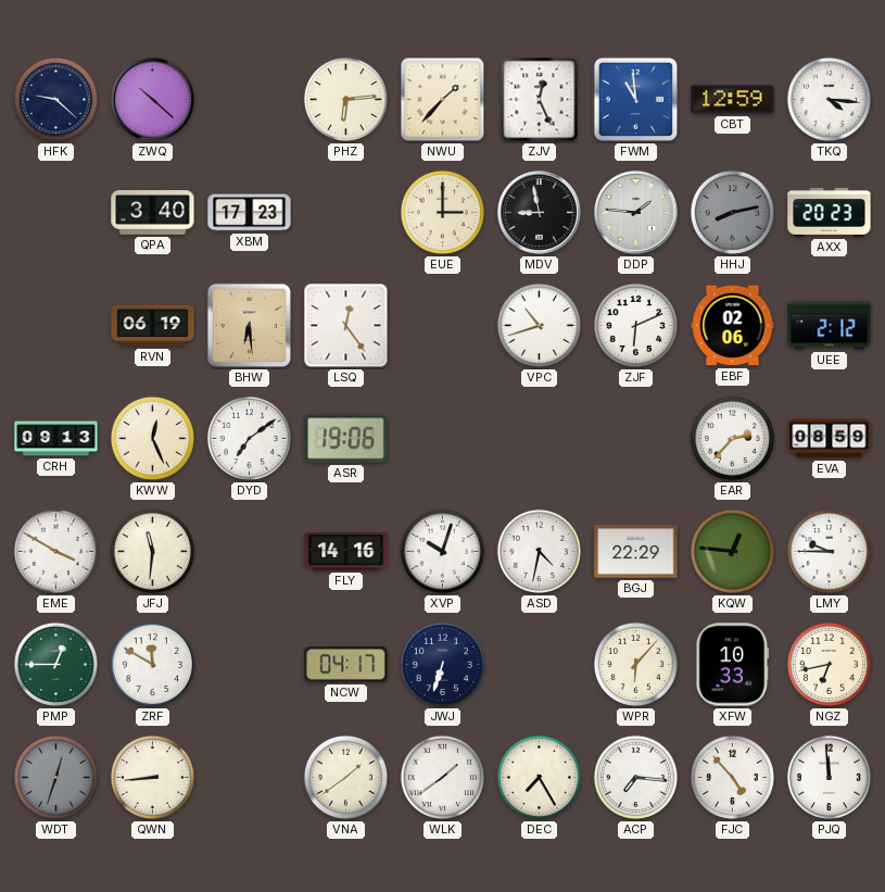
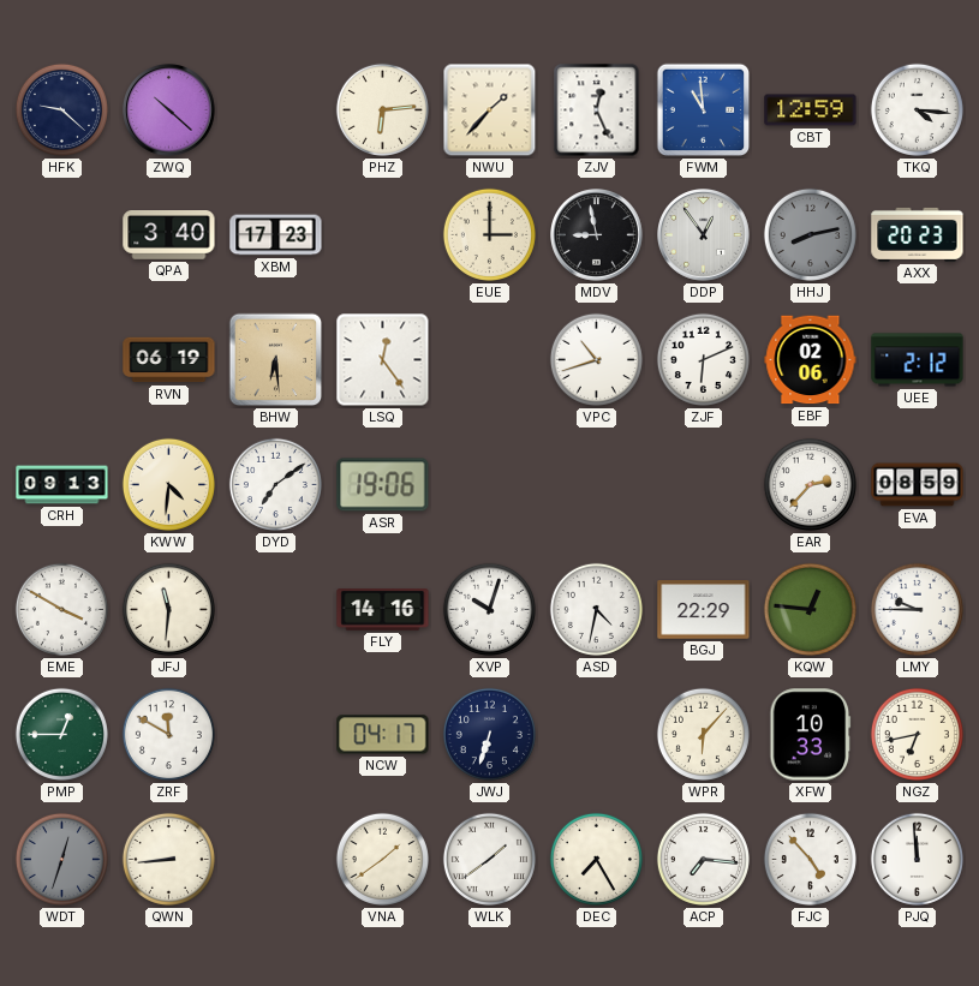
DDP: 1:46 -> 12:54
KWW: 12:26 -> 4:31
